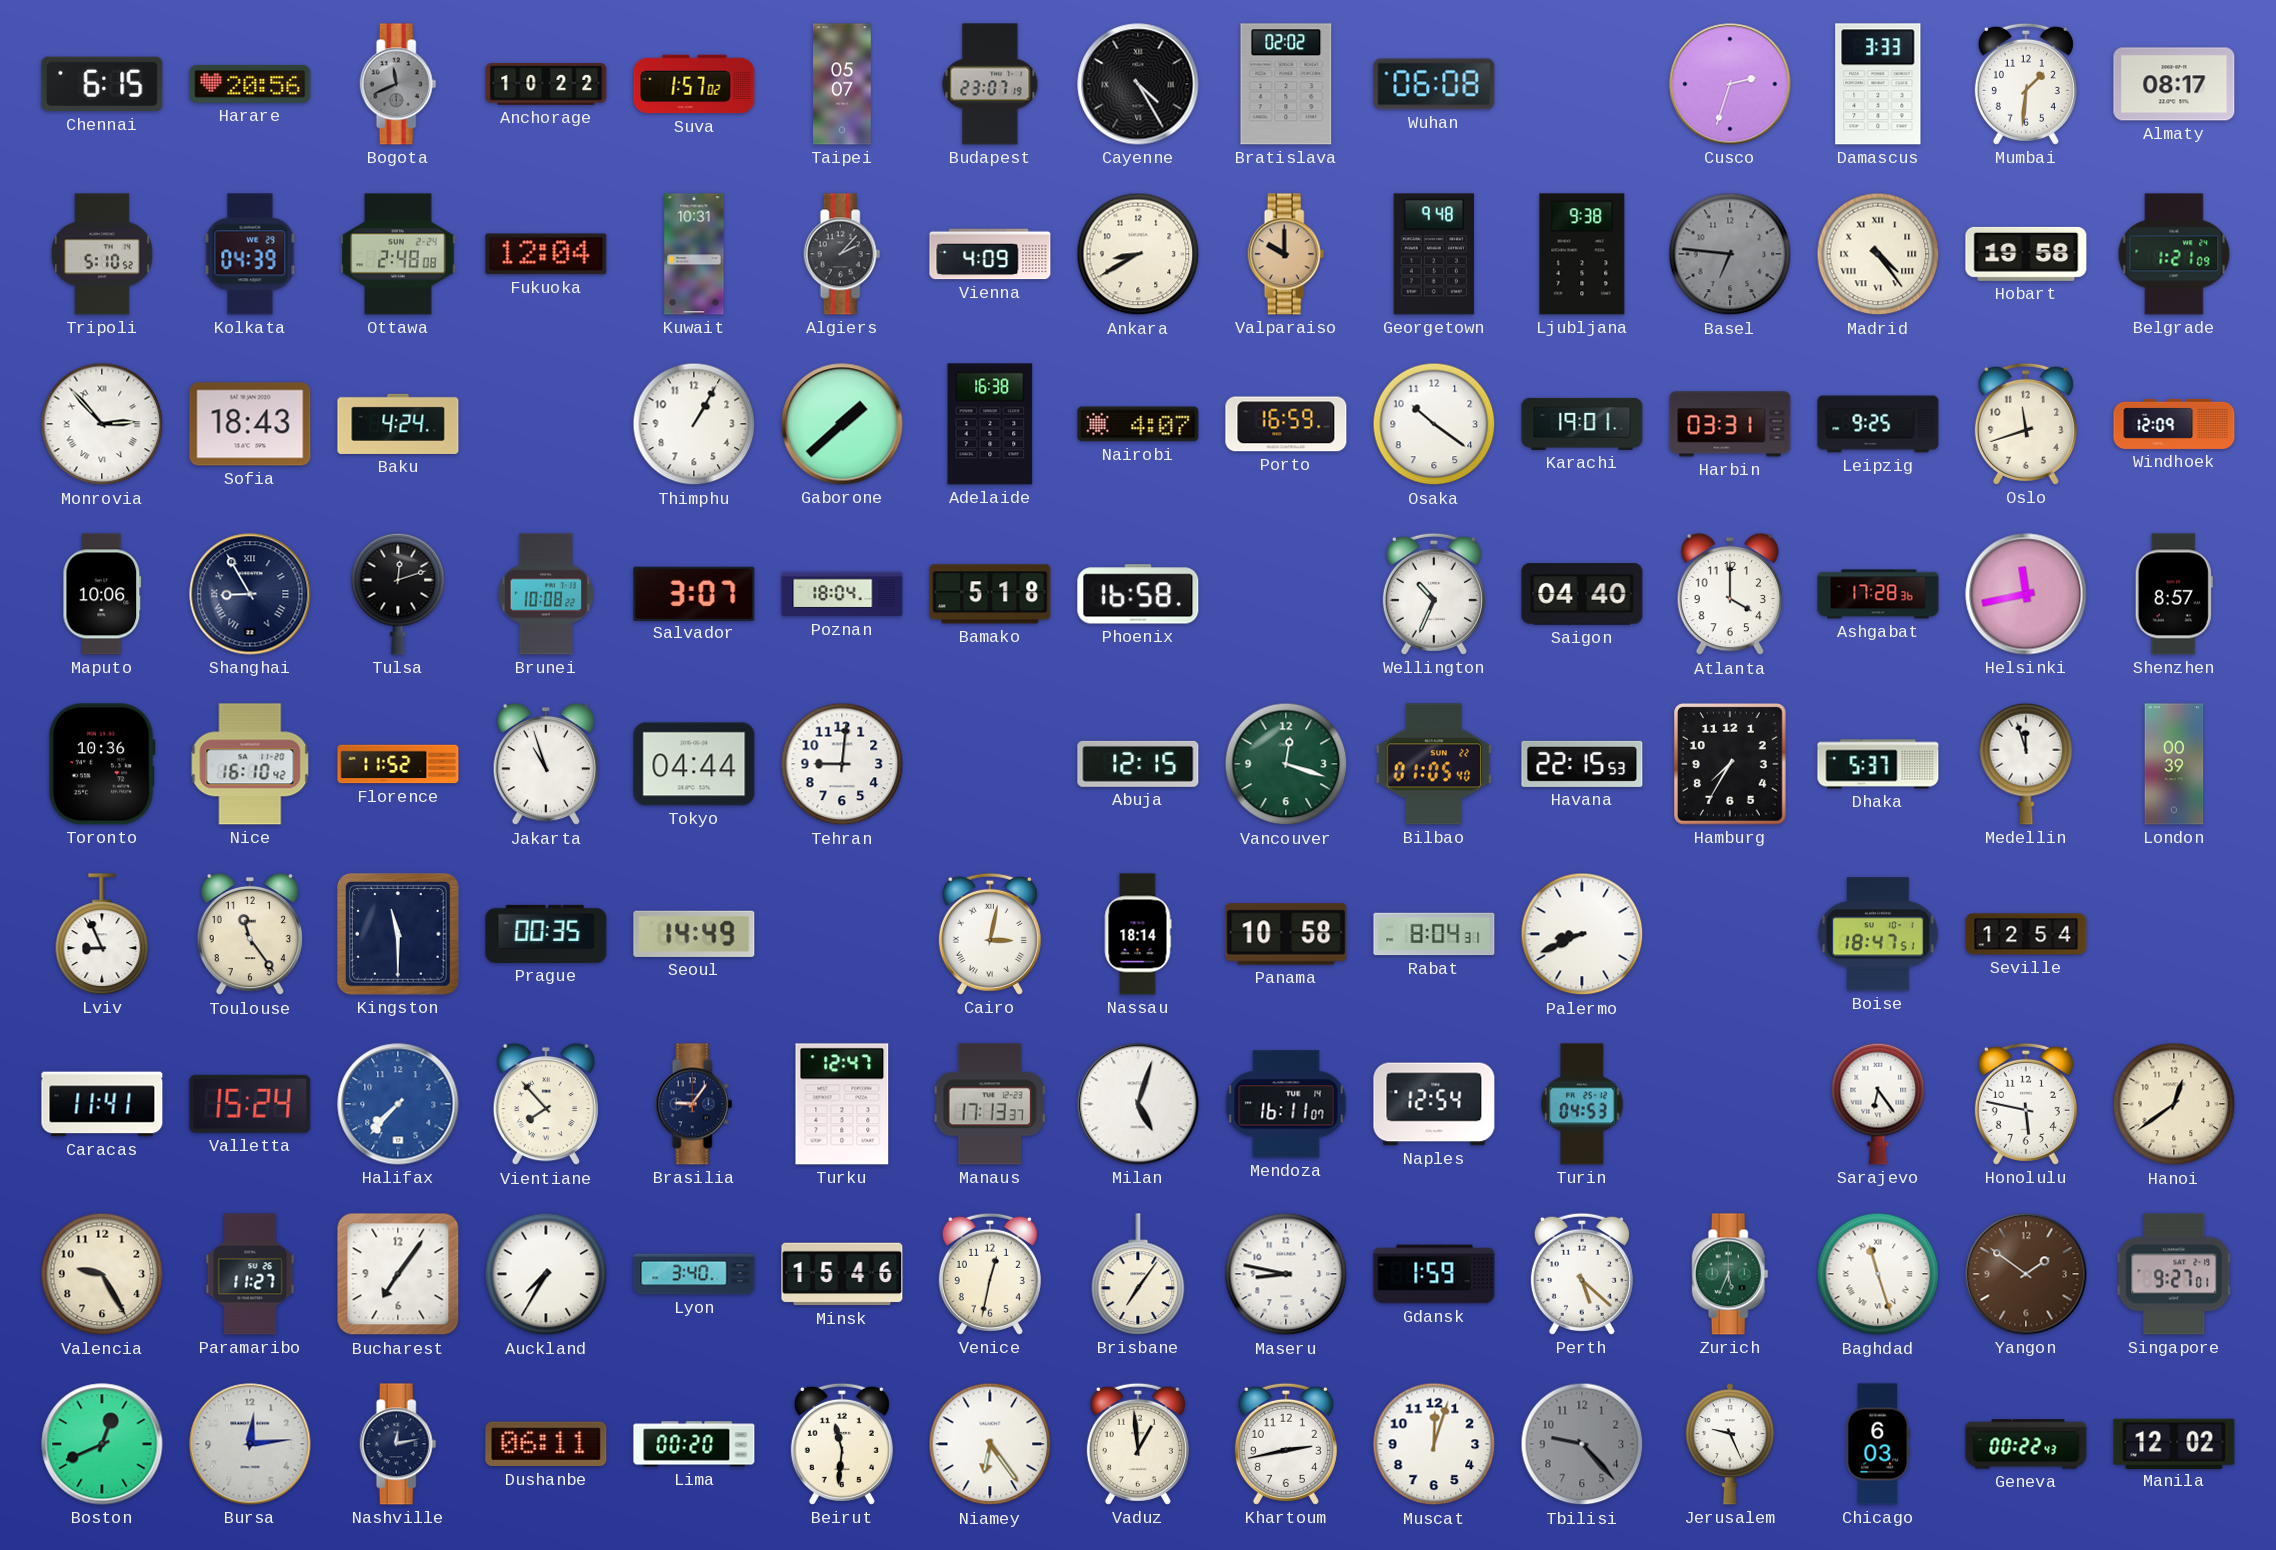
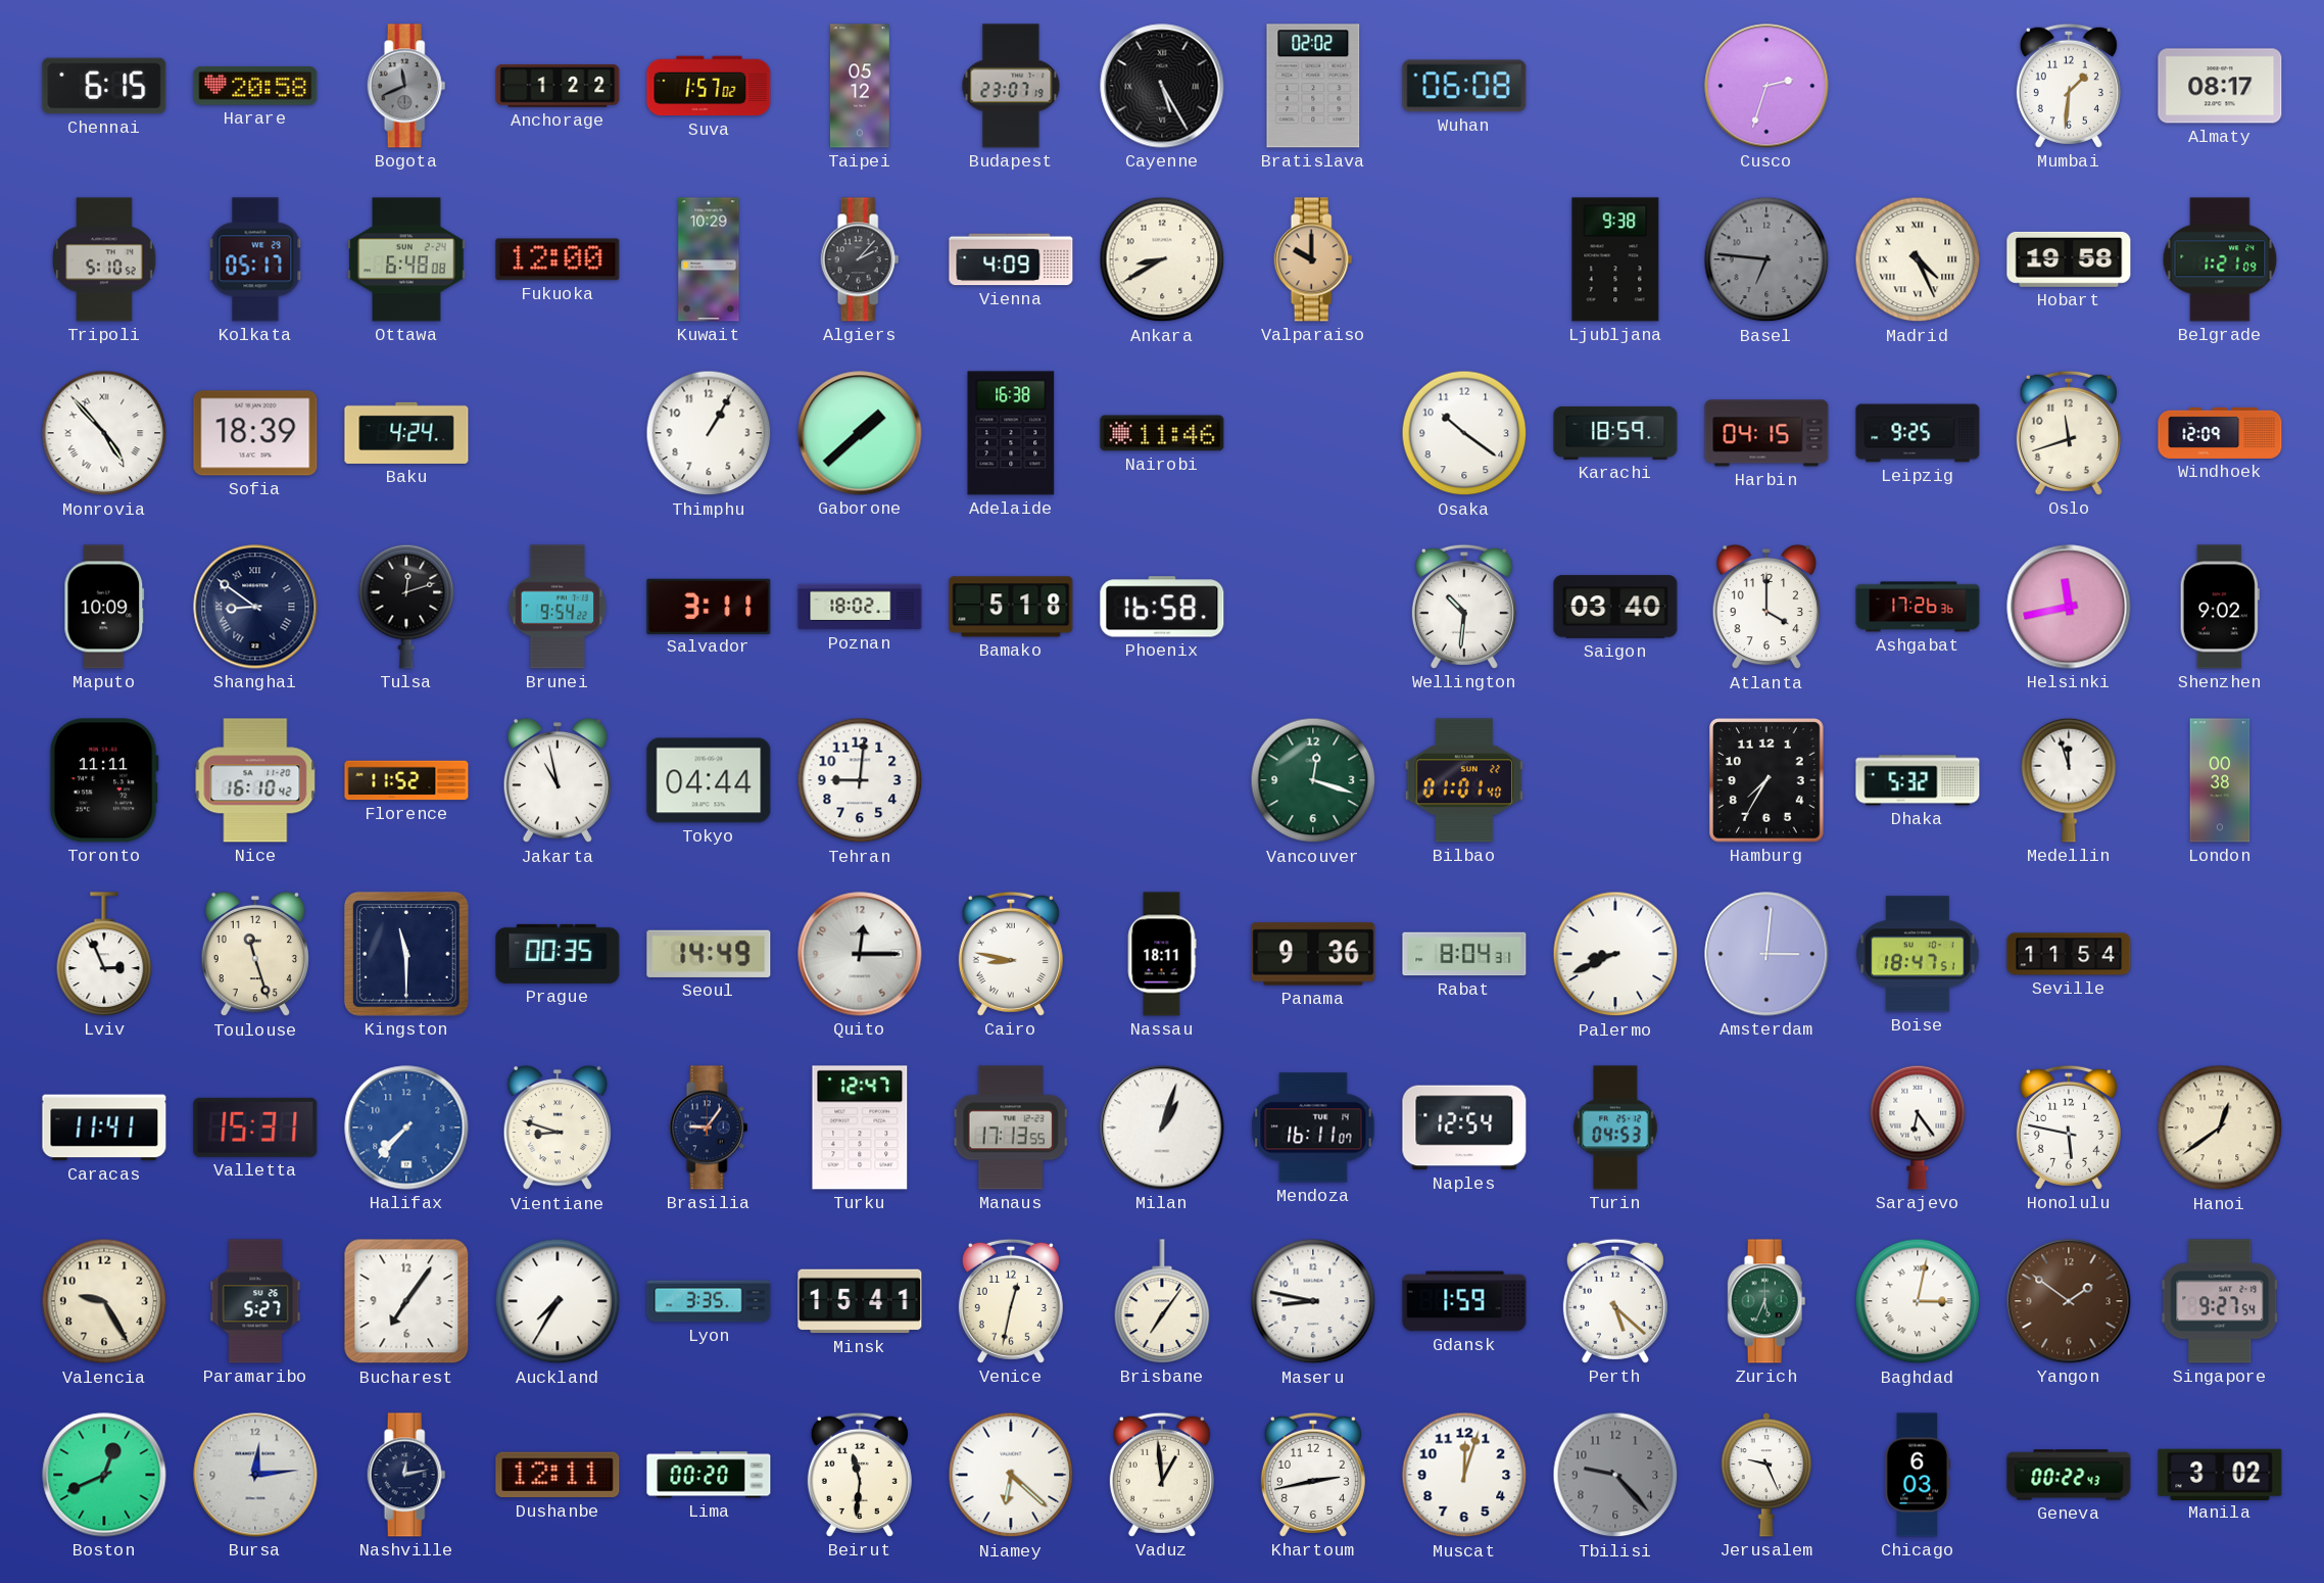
Harare: 20:56 -> 20:58
Anchorage: 10:22 -> 1:22
Taipei: 05:07 -> 05:12
Cayenne: 4:25 -> 5:25
Damascus: 3:33 -> none
Kolkata: 04:39 -> 05:17
Ottawa: 2:48 -> 6:48
Fukuoka: 12:04 -> 12:00
Kuwait: 10:31 -> 10:29
Georgetown: 9:48 -> none
Madrid: 4:24 -> 4:26
Monrovia: 2:53 -> 4:53
Sofia: 18:43 -> 18:39
Nairobi: 4:07 -> 11:46
Porto: 16:59 -> none
Karachi: 19:01 -> 18:59
Harbin: 03:31 -> 04:15
Maputo: 10:06 -> 10:09
Shanghai: 8:55 -> 8:51
Brunei: 10:08 -> 9:54
Salvador: 3:07 -> 3:11
Poznan: 18:04 -> 18:02
Wellington: 10:34 -> 10:31
Saigon: 04:40 -> 03:40
Ashgabat: 17:28 -> 17:26
Shenzhen: 8:57 -> 9:02
Toronto: 10:36 -> 11:11
Jakarta: 10:57 -> 10:58
Abuja: 12:15 -> none
Bilbao: 01:05 -> 01:01
Havana: 22:15 -> none
Dhaka: 5:37 -> 5:32
London: 00:39 -> 00:38
Lviv: 8:56 -> 2:56
Toulouse: 11:24 -> 11:27
Quito: none -> 12:15
Cairo: 3:02 -> 8:47
Nassau: 18:14 -> 18:11
Panama: 10:58 -> 9:36
Amsterdam: none -> 3:01
Seville: 12:54 -> 11:54
Valletta: 15:24 -> 15:31
Vientiane: 7:53 -> 8:48
Manaus: 17:13:37 -> 17:13:55
Milan: 5:03 -> 1:03
Paramaribo: 11:27 -> 5:27
Lyon: 3:40 -> 3:35
Minsk: 15:46 -> 15:41
Baghdad: 11:27 -> 3:02
Singapore: 9:27:01 -> 9:27:54
Dushanbe: 06:11 -> 12:11
Niamey: 6:24 -> 6:22
Manila: 12:02 -> 3:02
